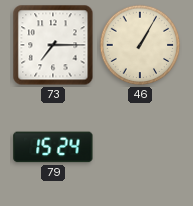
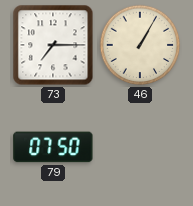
79: 15:24 -> 07:50
